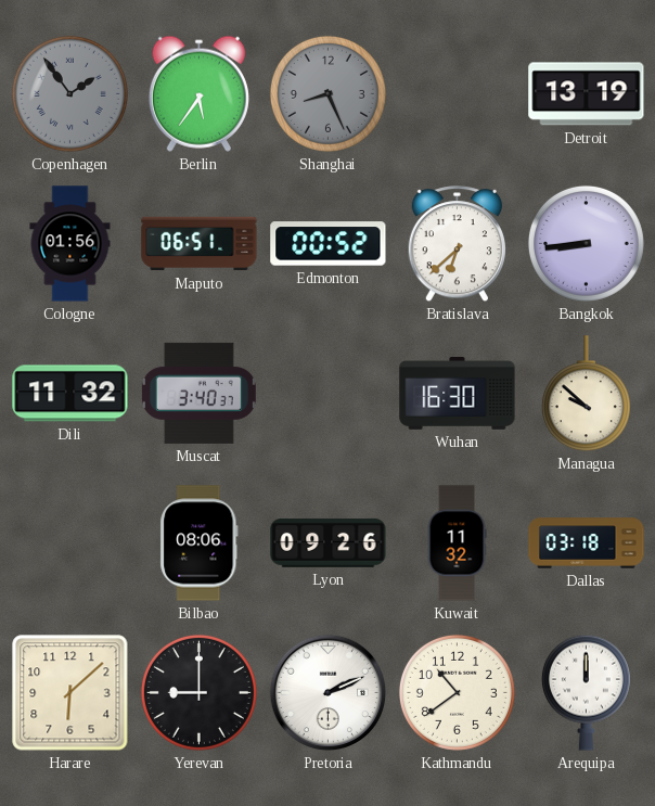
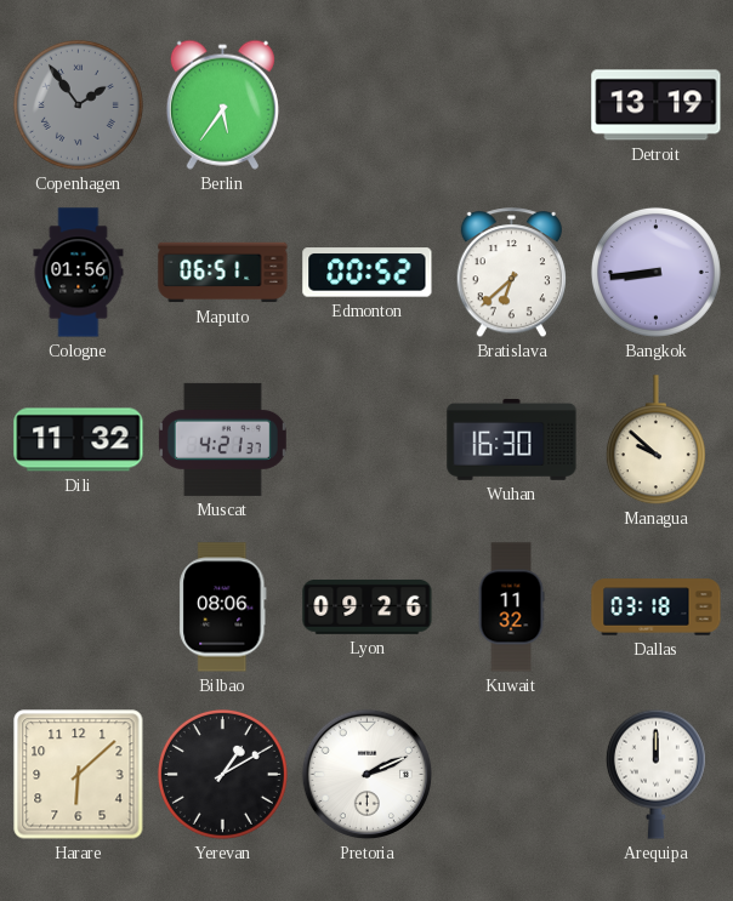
Shanghai: 8:26 -> none
Muscat: 3:40 -> 4:21
Yerevan: 9:00 -> 1:10
Kathmandu: 10:39 -> none
